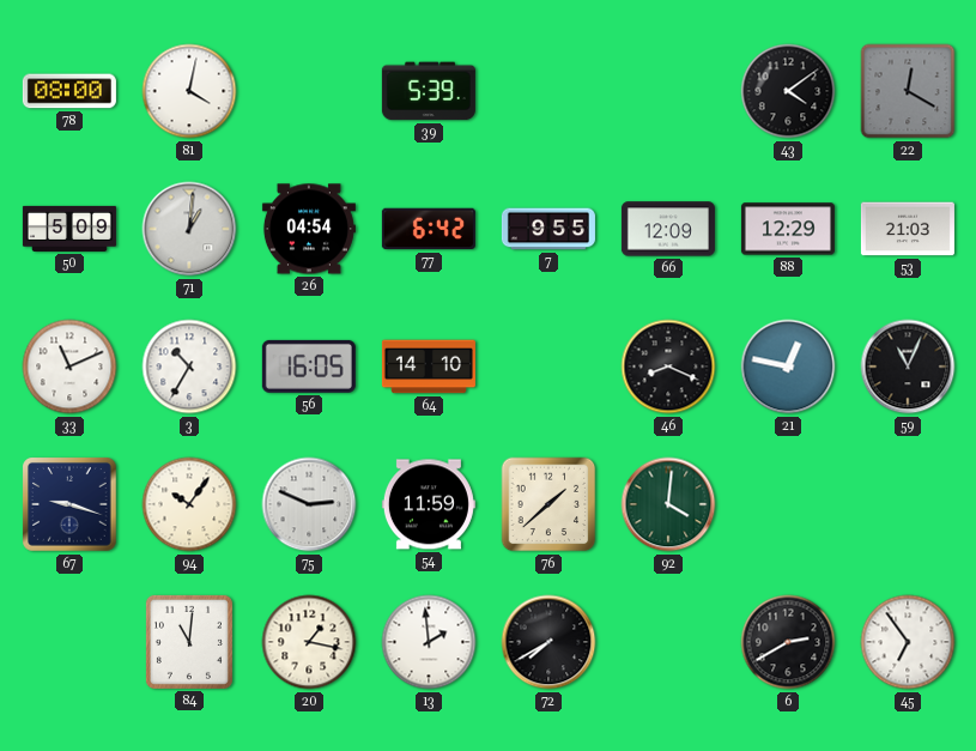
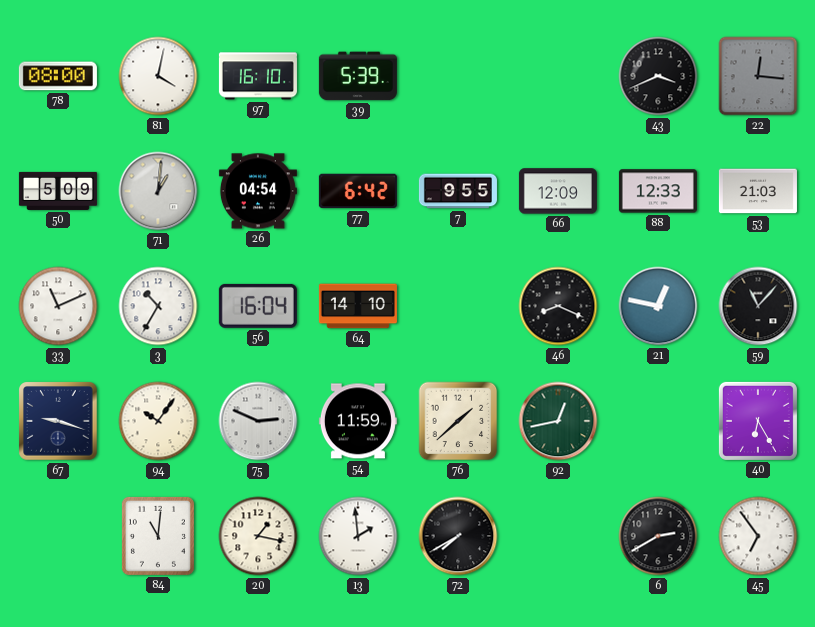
97: none -> 16:10
43: 4:09 -> 3:41
22: 12:20 -> 12:16
88: 12:29 -> 12:33
56: 16:05 -> 16:04
59: 11:04 -> 11:07
92: 4:01 -> 12:43
40: none -> 6:25
